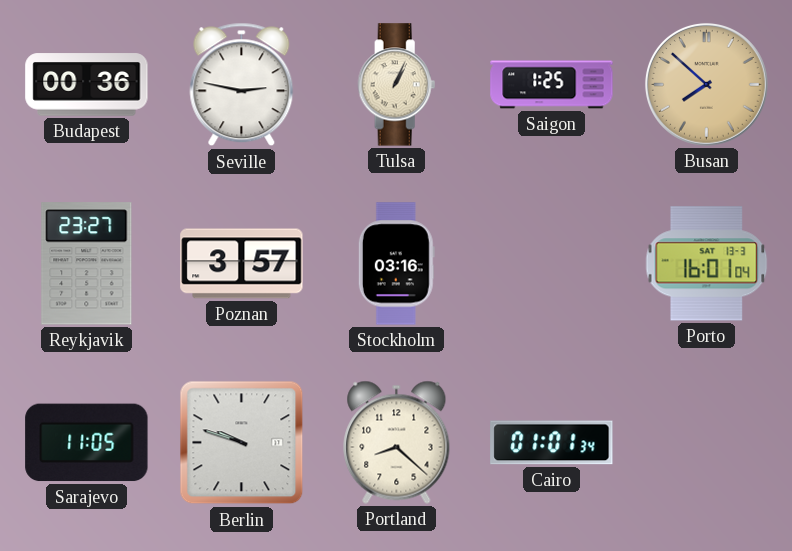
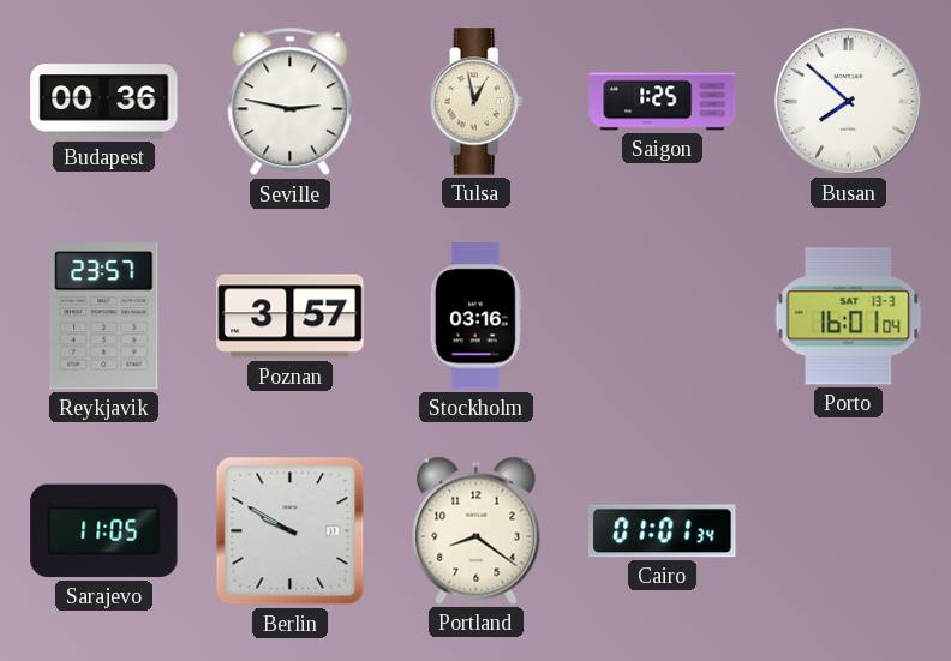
Tulsa: 1:04 -> 12:58
Busan dial: champagne -> white
Reykjavik: 23:27 -> 23:57
Berlin: 9:48 -> 9:50
Portland: 8:22 -> 8:21
